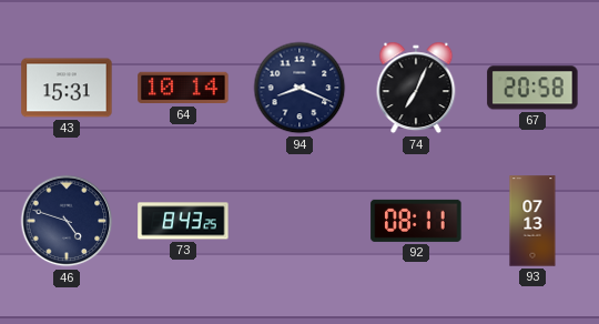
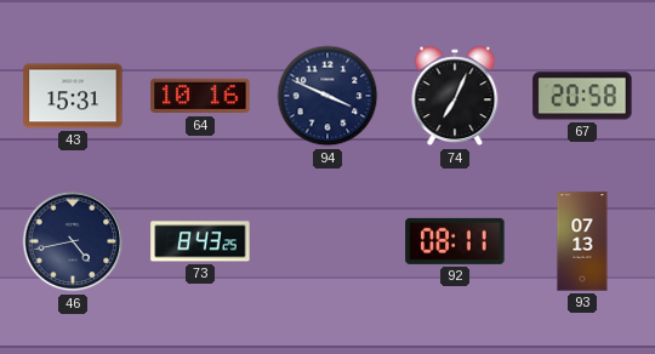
64: 10:14 -> 10:16
94: 8:19 -> 3:49
46: 4:48 -> 4:43
